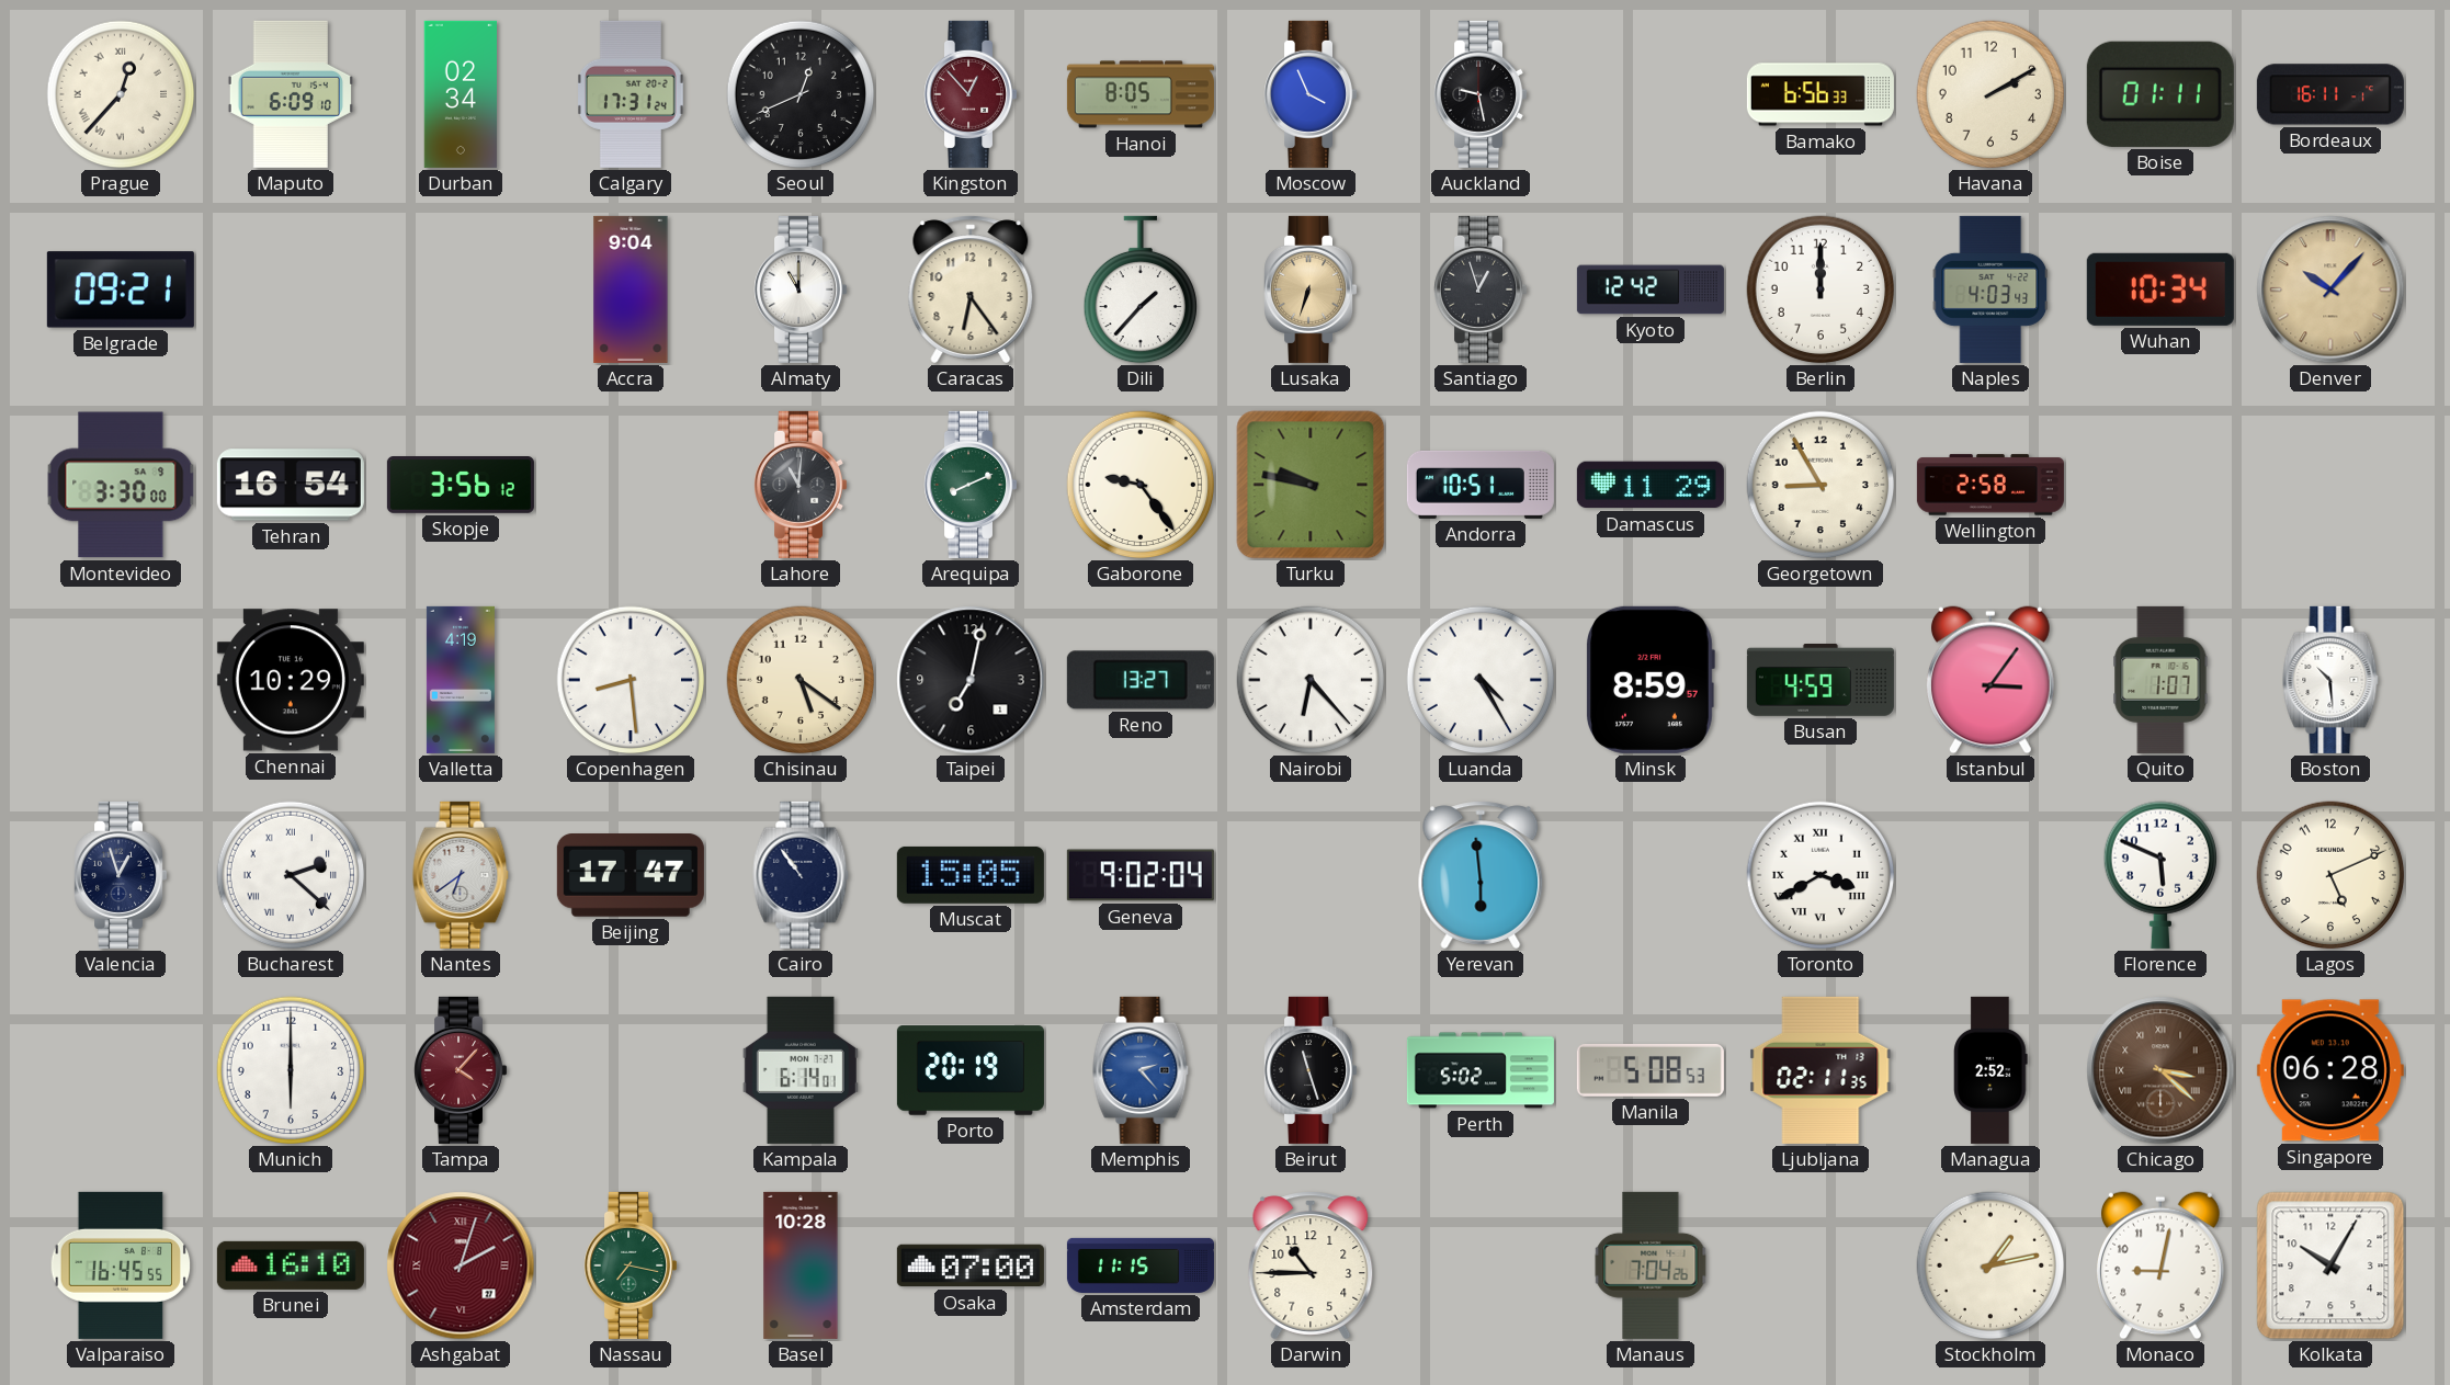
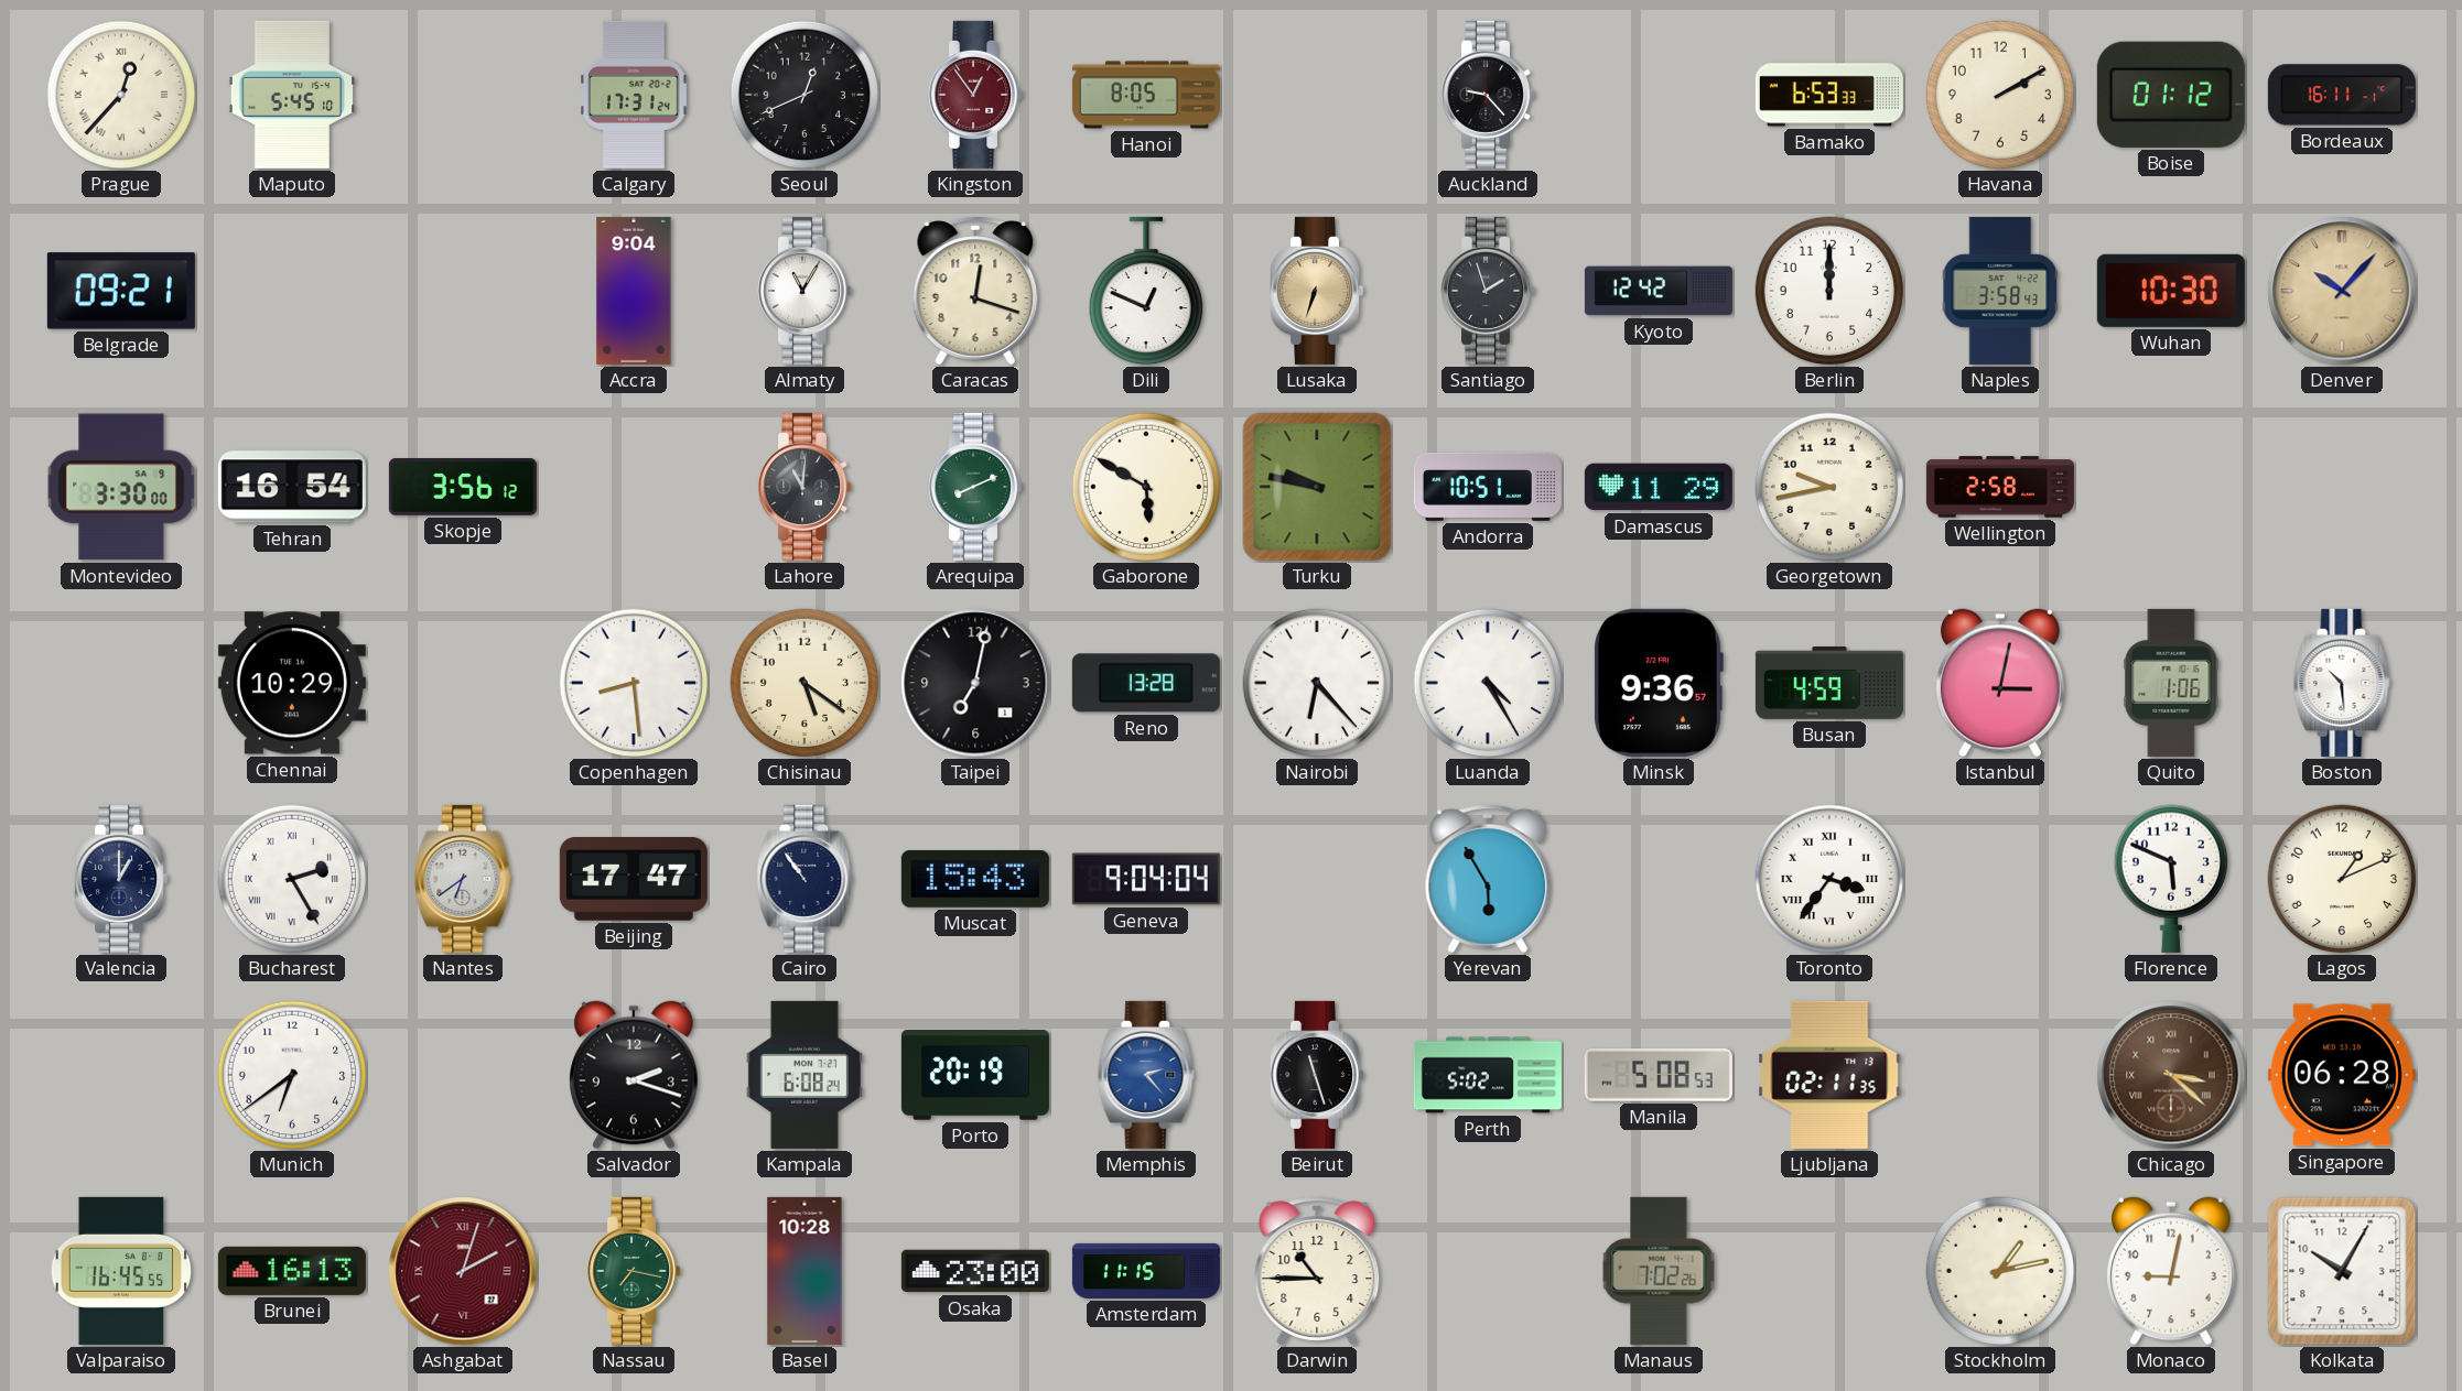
Maputo: 6:09 -> 5:45
Durban: 02:34 -> none
Kingston: 12:53 -> 12:54
Moscow: 3:56 -> none
Auckland: 9:28 -> 9:23
Bamako: 6:56 -> 6:53
Boise: 01:11 -> 01:12
Almaty: 11:00 -> 11:05
Caracas: 6:24 -> 12:18
Dili: 1:37 -> 12:49
Santiago: 12:57 -> 1:57
Naples: 4:03 -> 3:58
Wuhan: 10:34 -> 10:30
Gaborone: 9:24 -> 5:50
Georgetown: 8:55 -> 9:43
Valletta: 4:19 -> none
Reno: 13:27 -> 13:28
Minsk: 8:59 -> 9:36
Istanbul: 3:06 -> 3:02
Quito: 1:07 -> 1:06
Valencia: 12:57 -> 1:00
Bucharest: 2:22 -> 2:25
Muscat: 15:05 -> 15:43
Geneva: 9:02 -> 9:04
Yerevan: 5:59 -> 5:55
Toronto: 3:40 -> 3:36
Lagos: 5:11 -> 1:11
Munich: 6:00 -> 6:39
Tampa: 4:07 -> none
Salvador: none -> 2:18
Kampala: 6:14 -> 6:08
Managua: 2:52 -> none
Brunei: 16:10 -> 16:13
Osaka: 07:00 -> 23:00
Manaus: 7:04 -> 7:02
